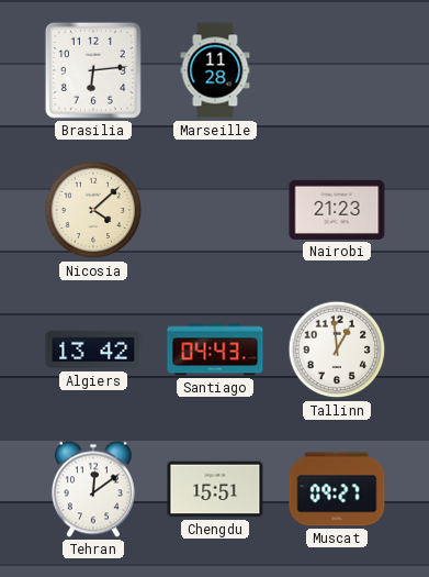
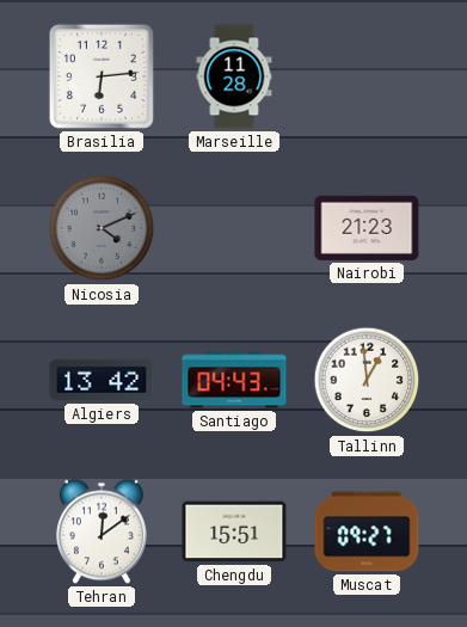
Nicosia: 4:08 -> 4:11
Nicosia dial: cream -> grey
